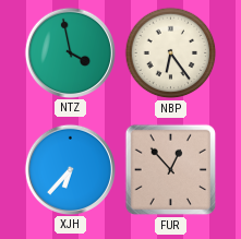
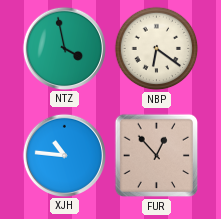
NBP: 6:24 -> 6:21
XJH: 6:37 -> 10:46
